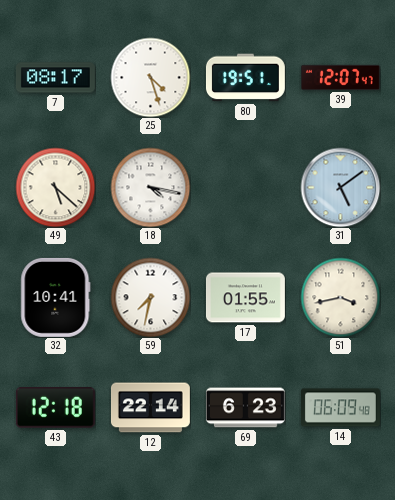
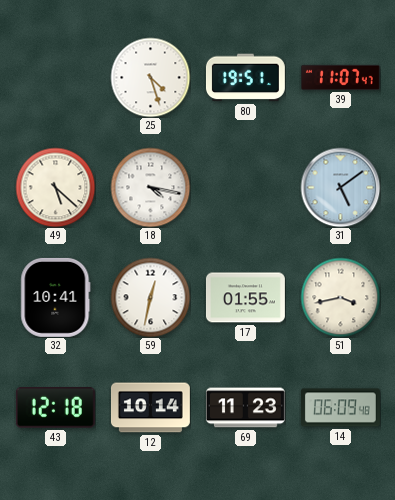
7: 08:17 -> none
39: 12:07 -> 11:07
59: 7:32 -> 12:32
12: 22:14 -> 10:14
69: 6:23 -> 11:23
